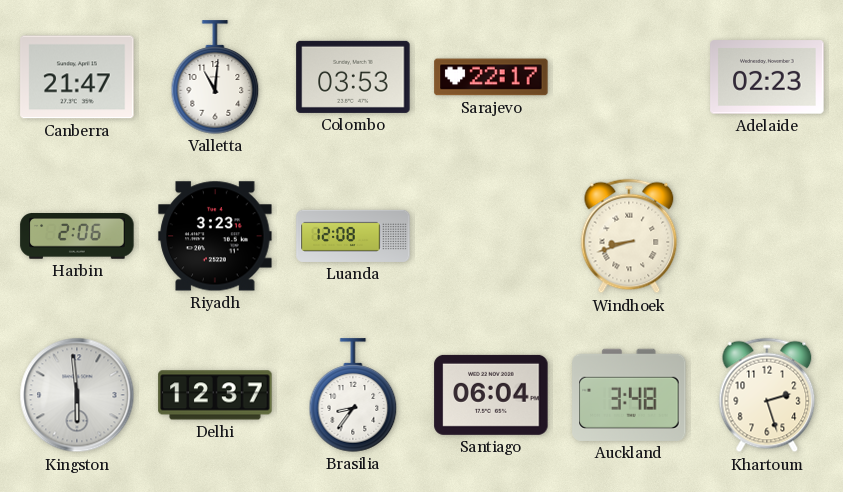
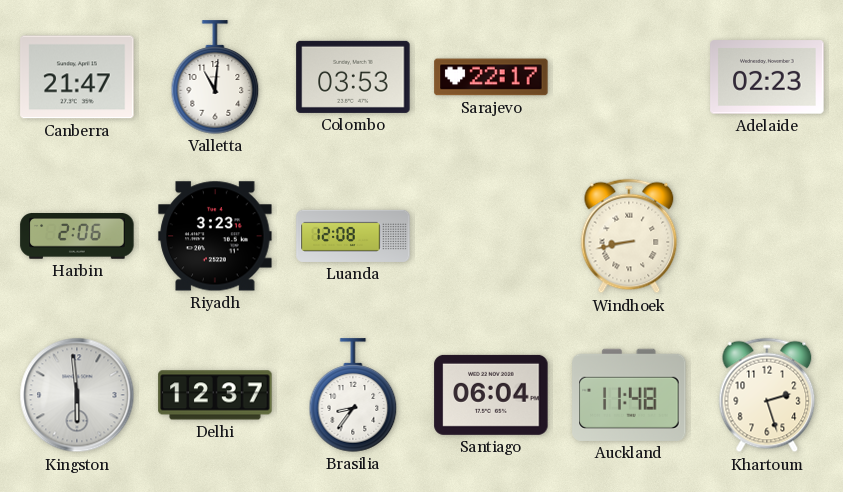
Windhoek: 8:42 -> 8:43
Auckland: 3:48 -> 11:48
